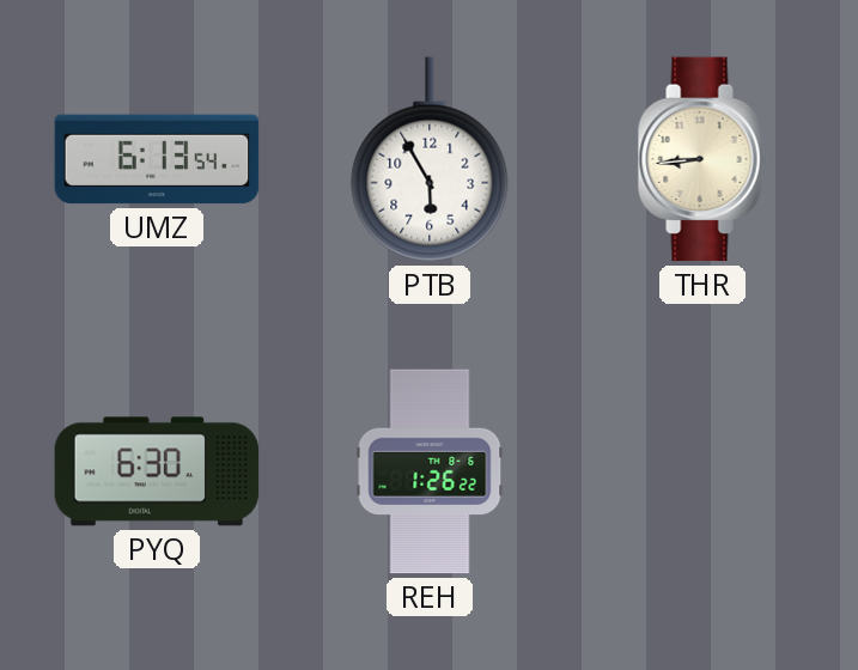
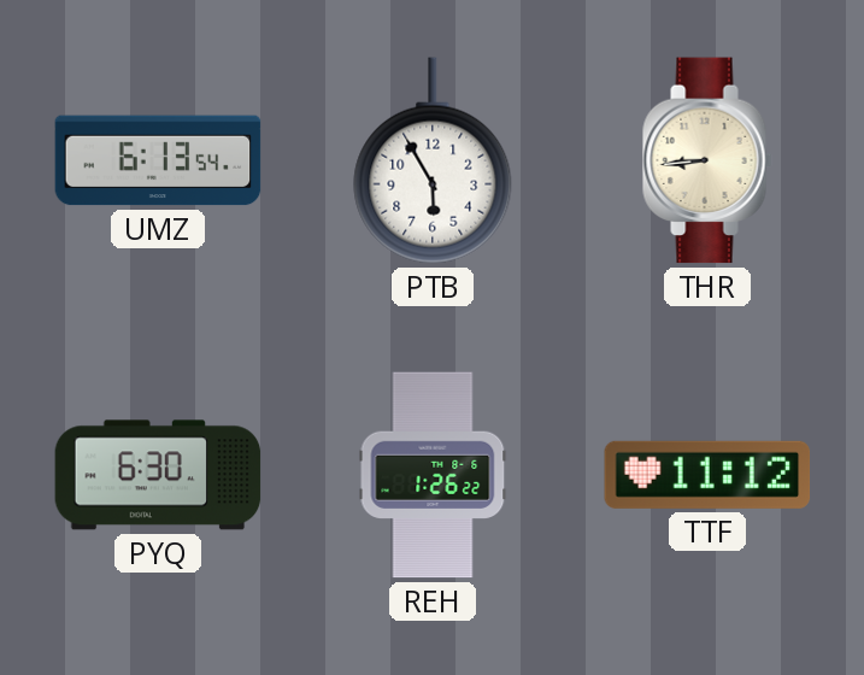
TTF: none -> 11:12
